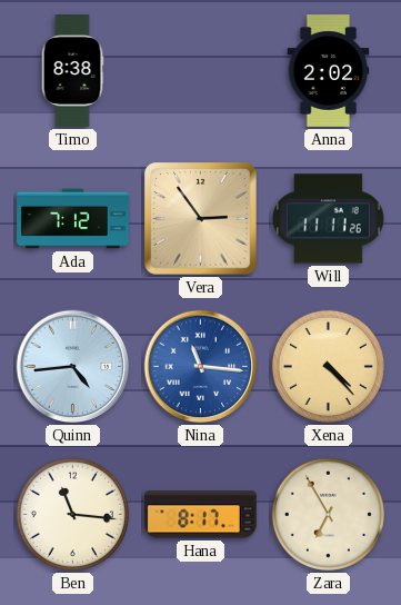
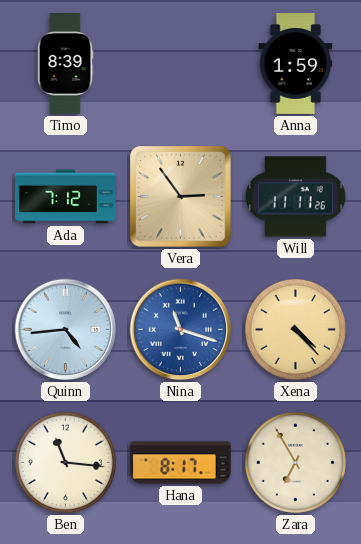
Timo: 8:38 -> 8:39
Anna: 2:02 -> 1:59
Nina: 11:16 -> 11:18
